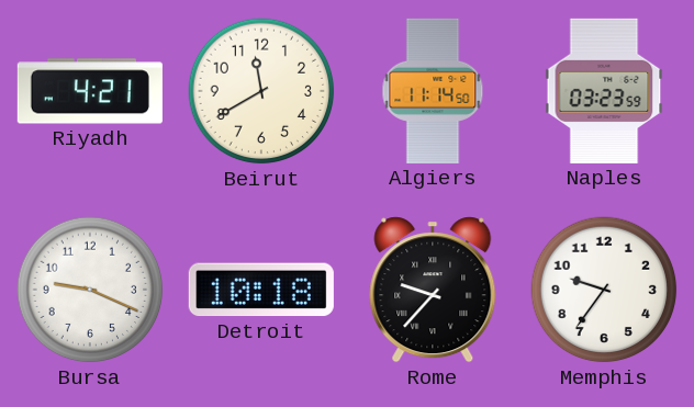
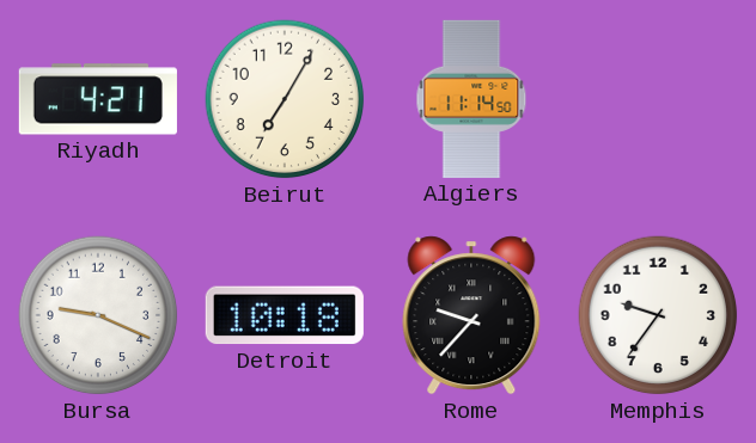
Beirut: 11:40 -> 7:05
Naples: 03:23 -> none
